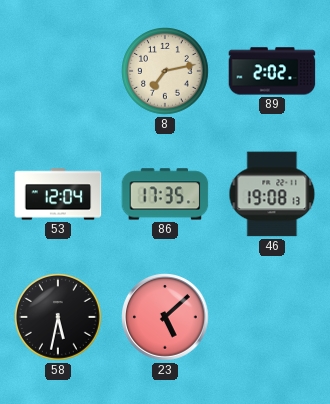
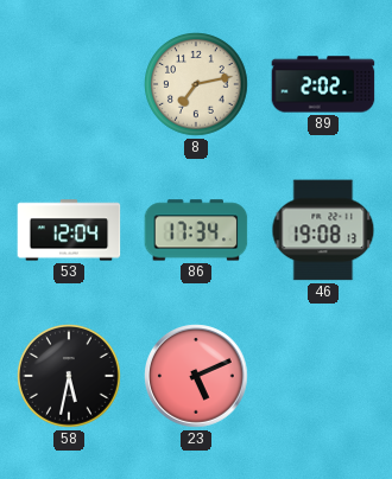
86: 17:35 -> 17:34
23: 5:08 -> 5:11
